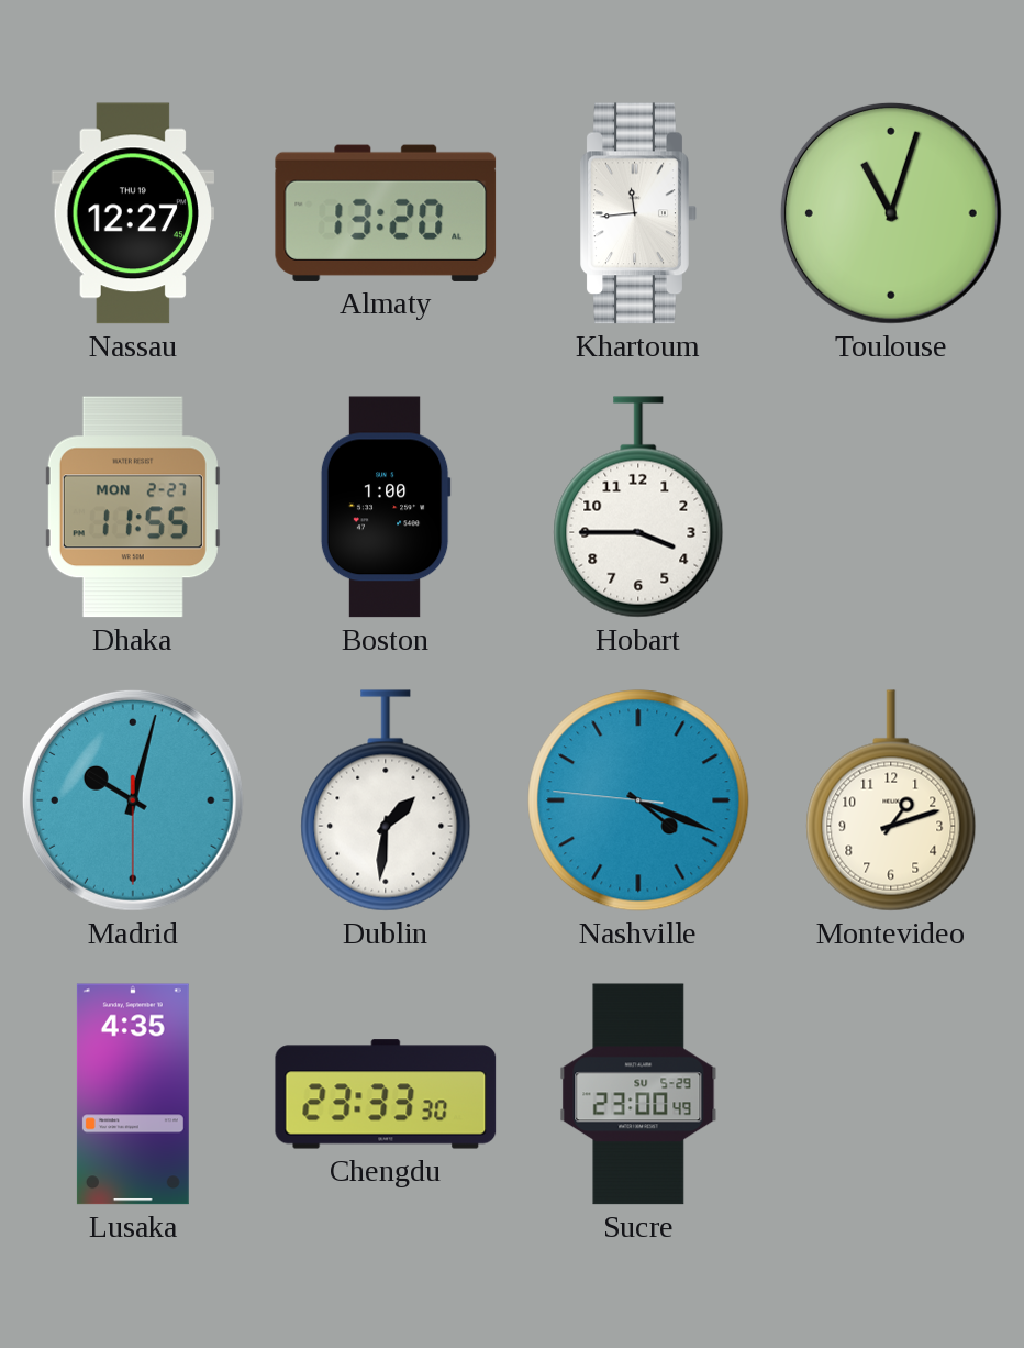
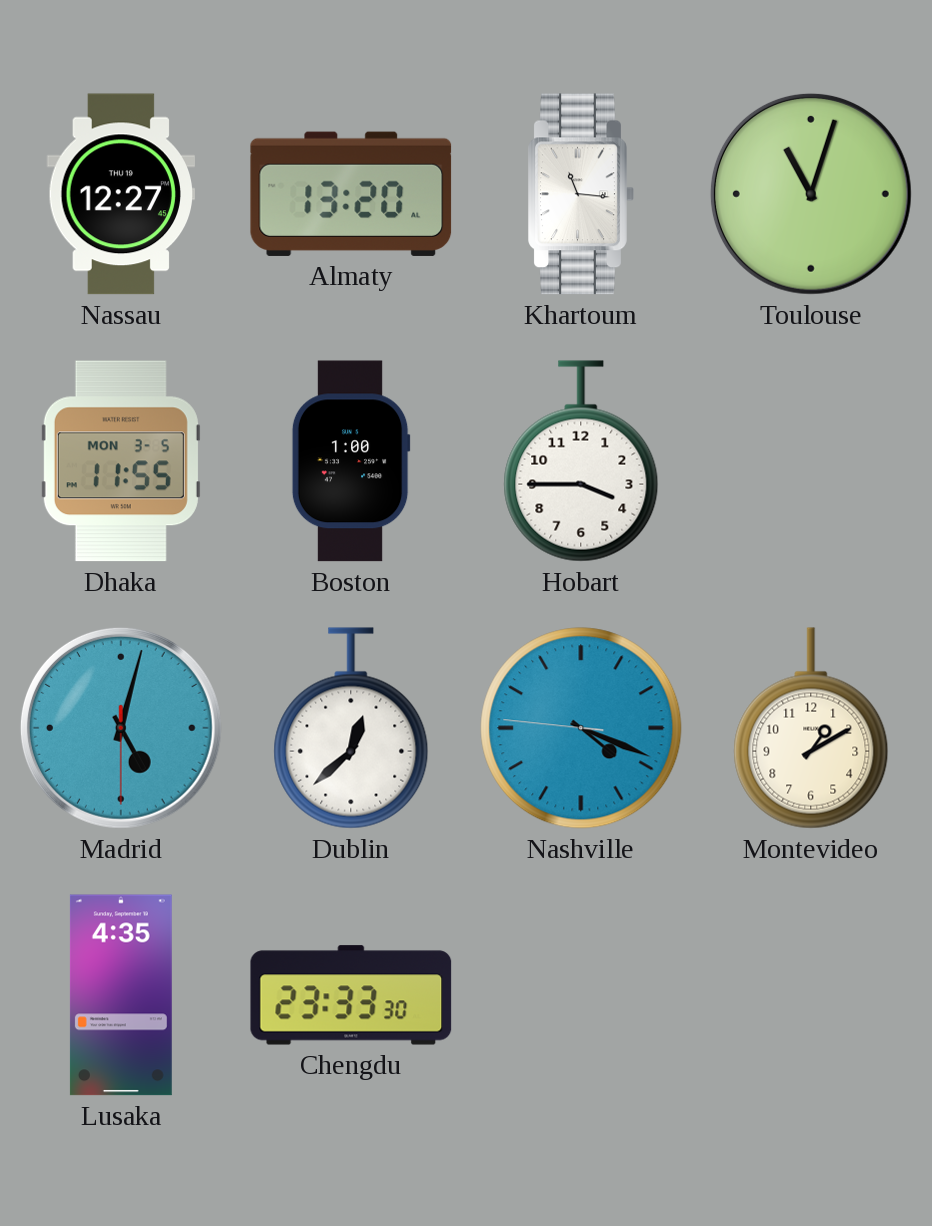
Khartoum: 11:44 -> 11:16
Dhaka date: MON 2-27 -> MON 3-5
Madrid: 10:02 -> 5:02
Dublin: 1:31 -> 12:38
Montevideo: 1:12 -> 1:10
Sucre: 23:00 -> none
